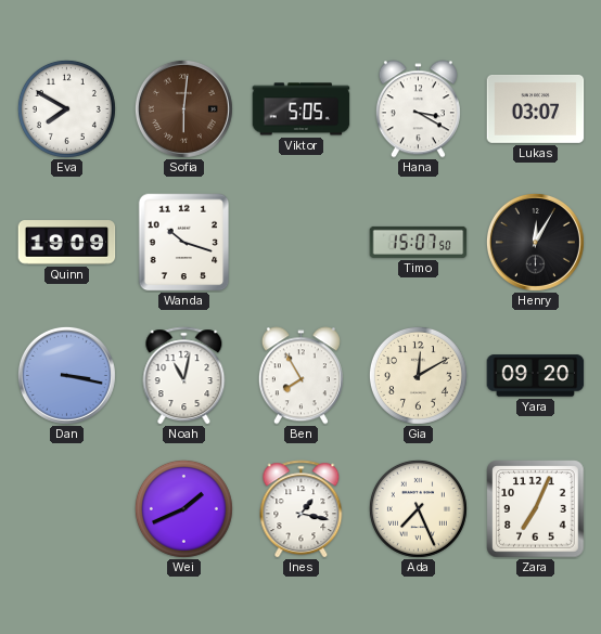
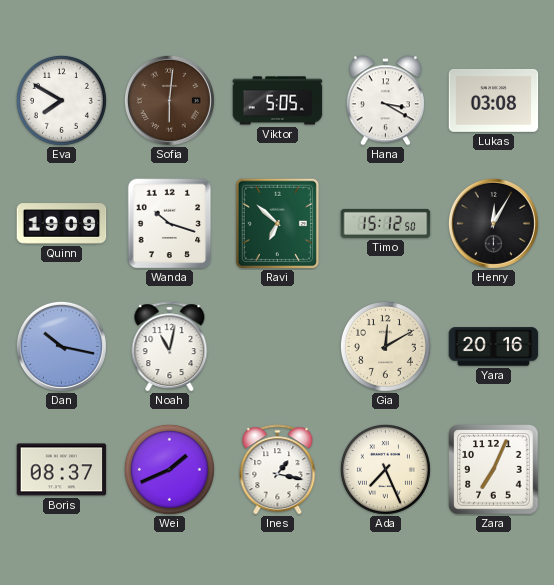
Lukas: 03:07 -> 03:08
Ravi: none -> 6:52
Timo: 15:07 -> 15:12
Dan: 3:17 -> 10:17
Ben: 7:55 -> none
Yara: 09:20 -> 20:16
Boris: none -> 08:37
